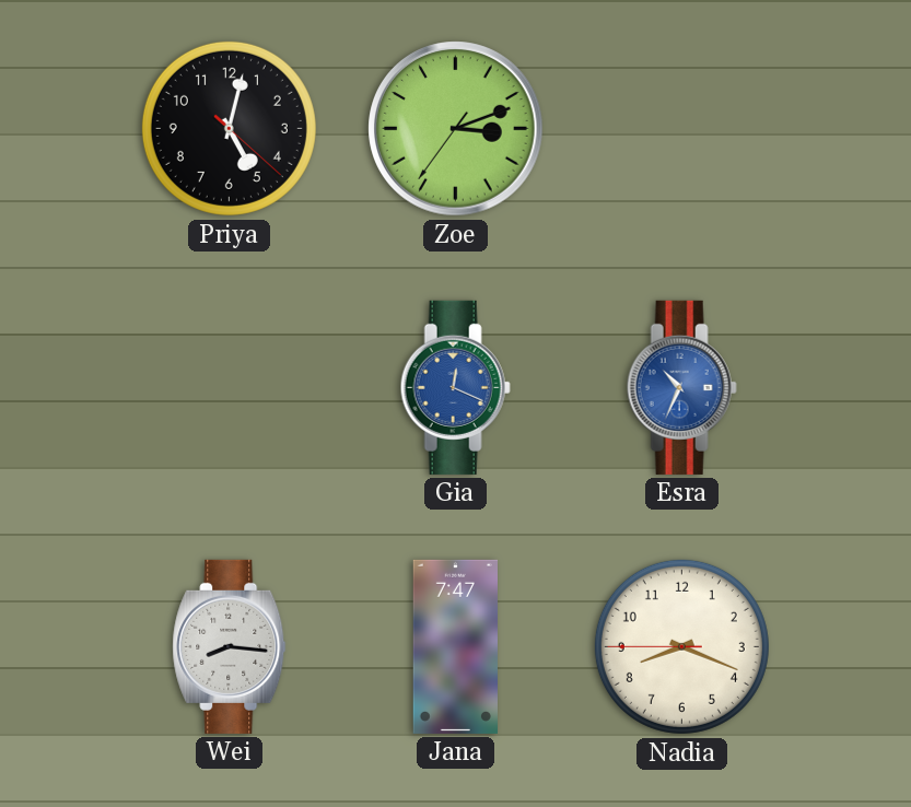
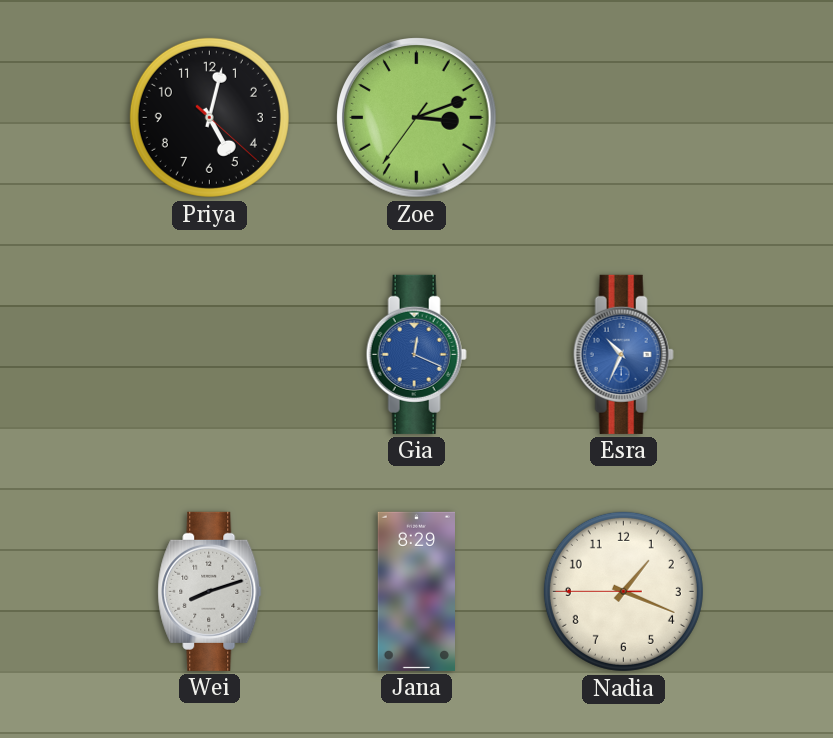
Wei: 8:16 -> 8:12
Jana: 7:47 -> 8:29
Nadia: 8:18 -> 1:18
